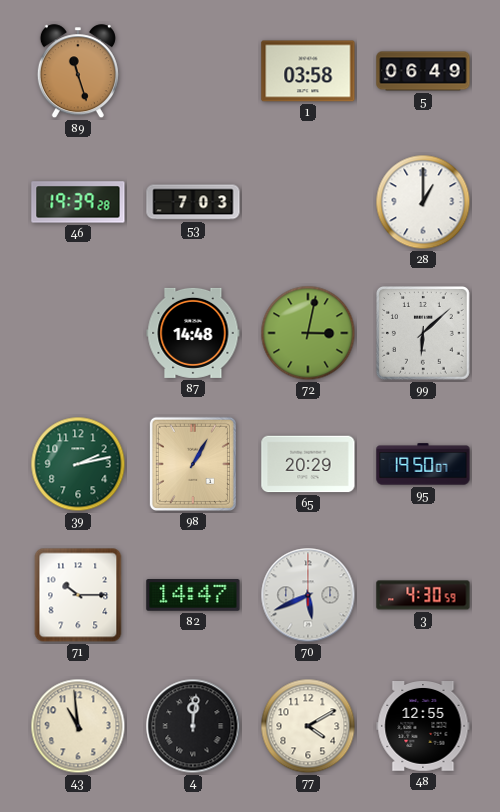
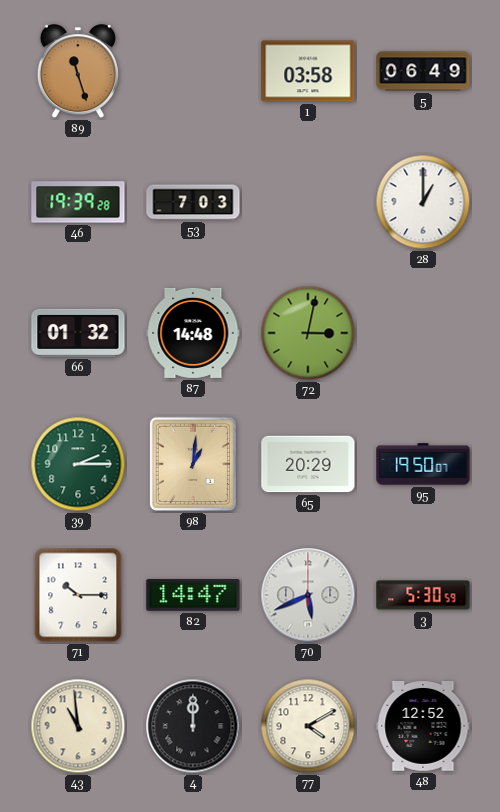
66: none -> 01:32
99: 6:08 -> none
39: 2:13 -> 2:15
98: 1:05 -> 1:01
3: 4:30 -> 5:30
4: 12:01 -> 12:00
48: 12:55 -> 12:52
